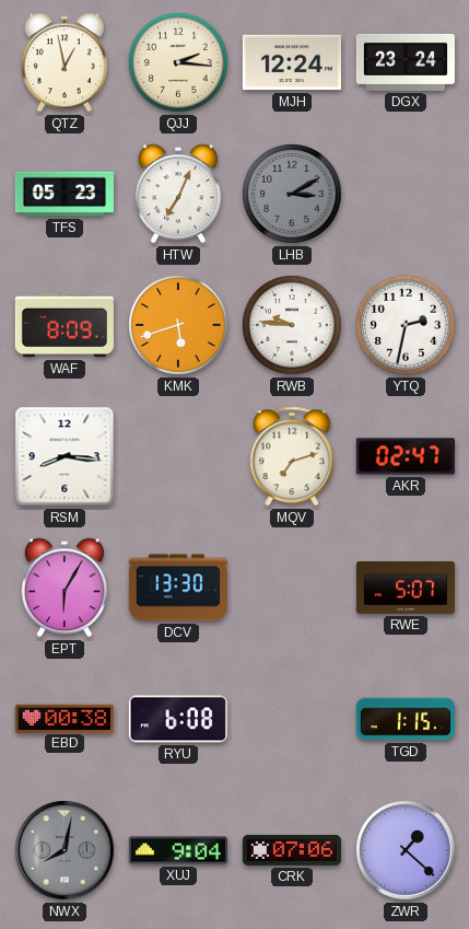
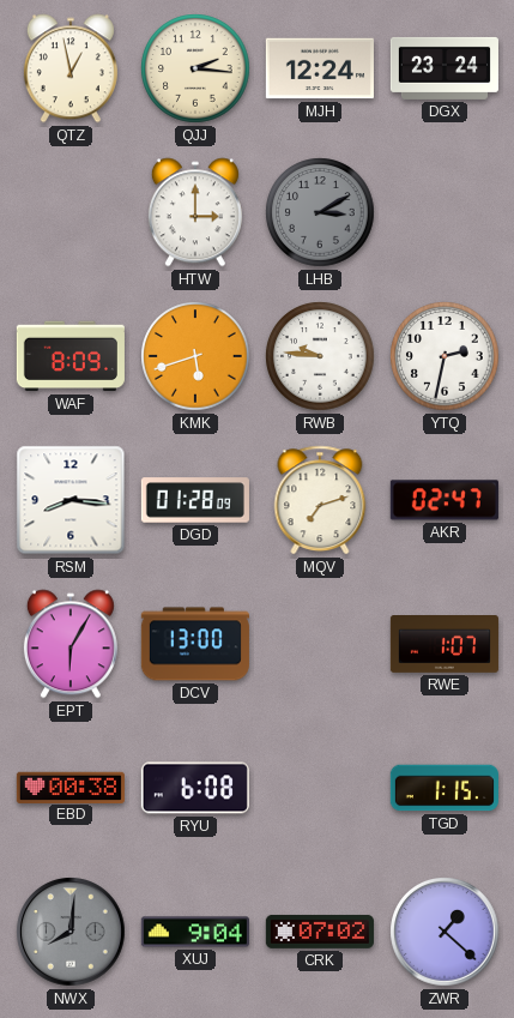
TFS: 05:23 -> none
HTW: 7:04 -> 3:00
DGD: none -> 01:28
DCV: 13:30 -> 13:00
RWE: 5:07 -> 1:07
NWX: 8:02 -> 8:01
CRK: 07:06 -> 07:02
